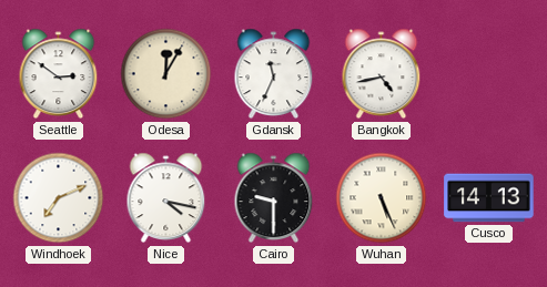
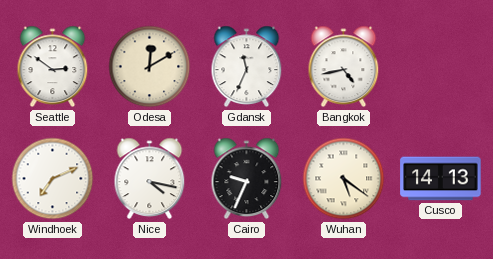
Odesa: 12:05 -> 12:10
Cairo: 9:30 -> 9:34
Wuhan: 5:26 -> 5:21
